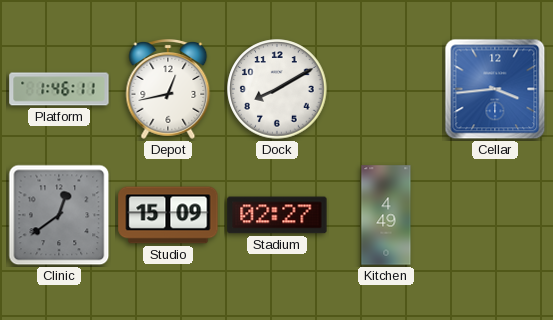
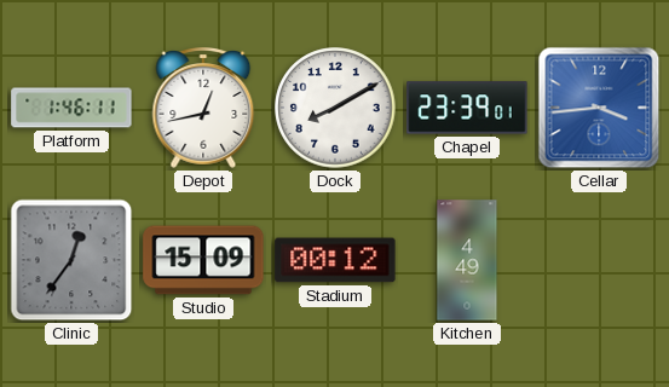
Chapel: none -> 23:39
Clinic: 12:39 -> 12:36
Stadium: 02:27 -> 00:12
